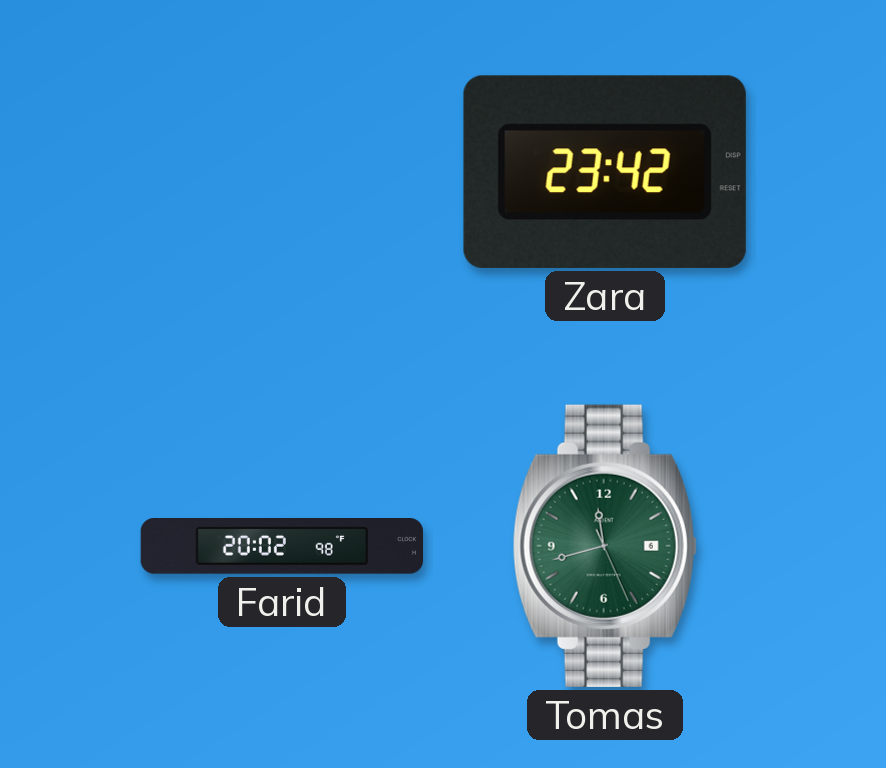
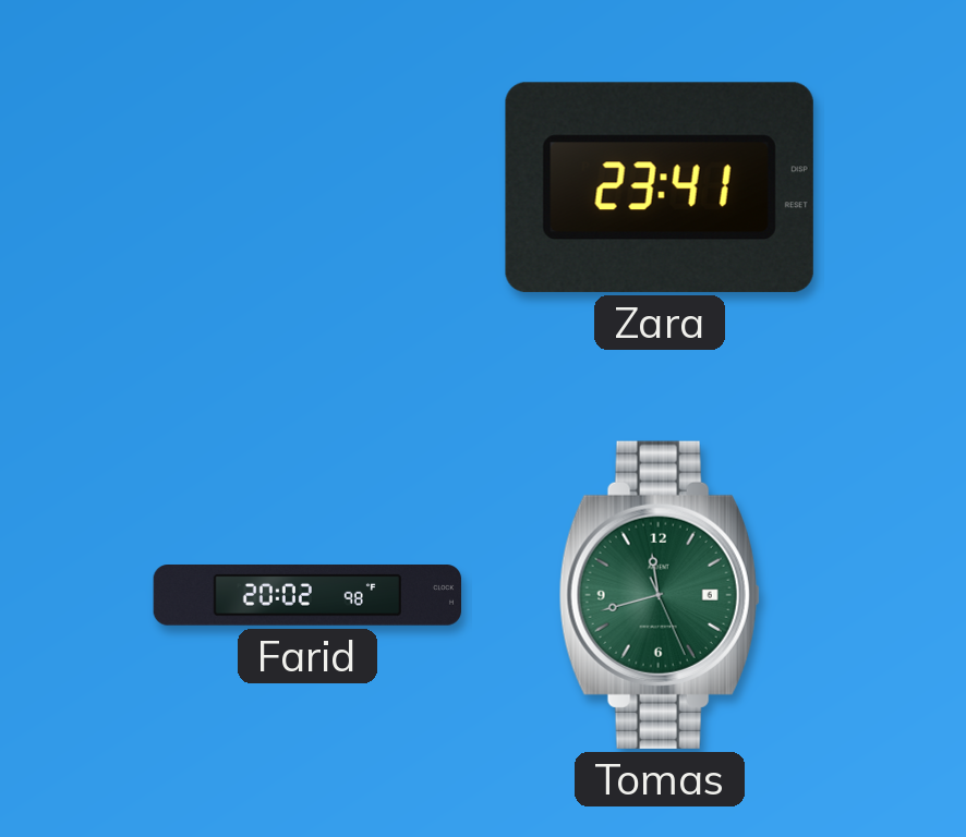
Zara: 23:42 -> 23:41
